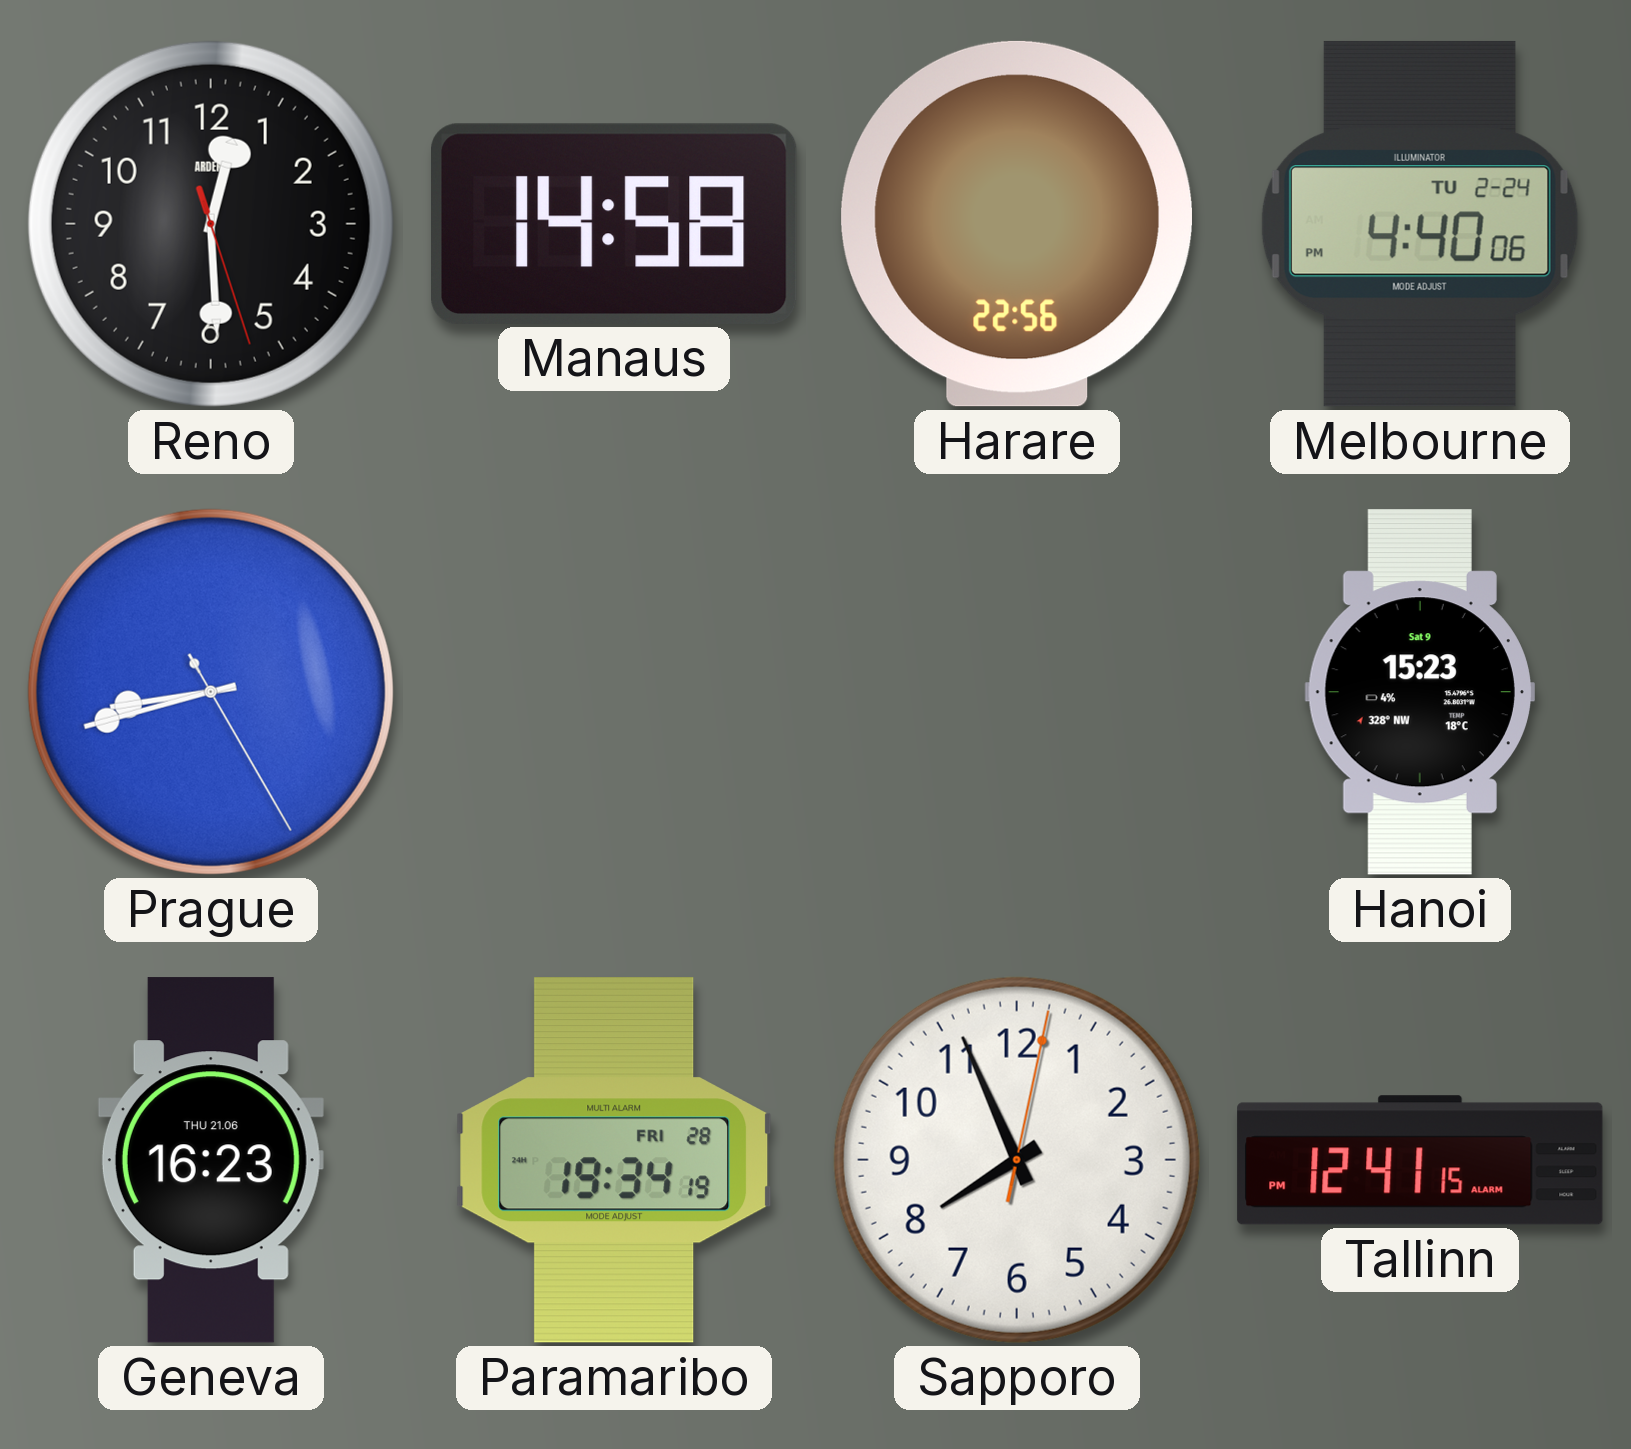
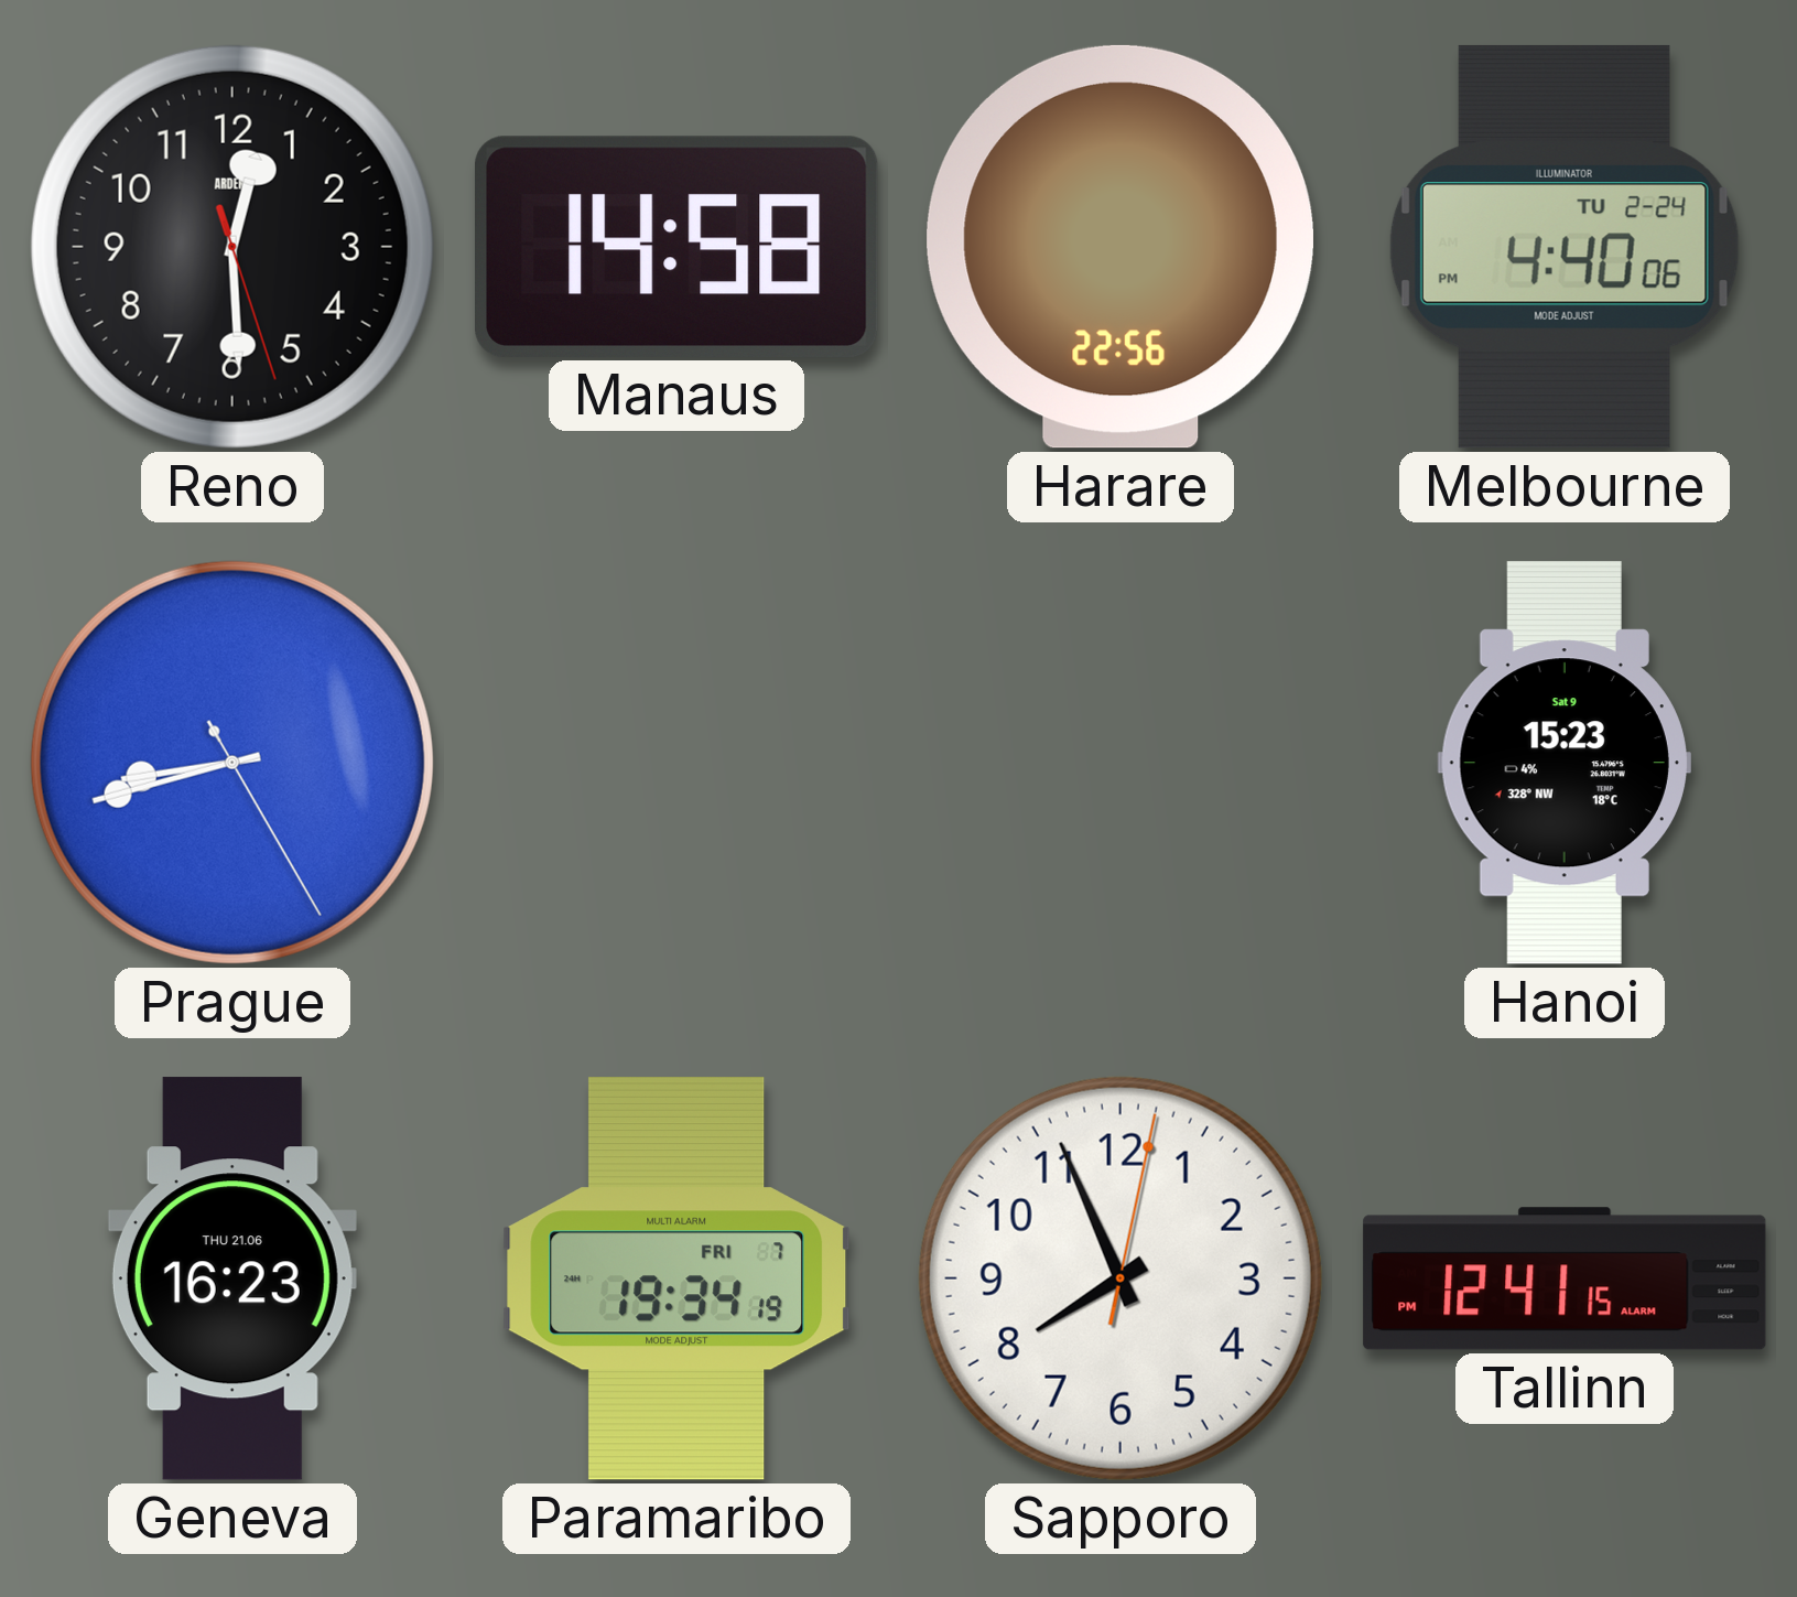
Paramaribo date: FRI 28 -> FRI 7
